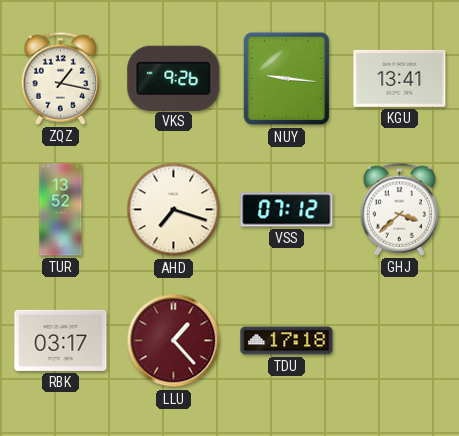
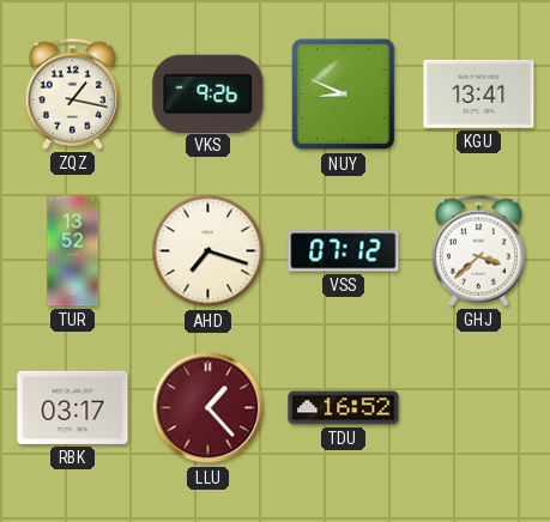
NUY: 9:16 -> 8:49
TDU: 17:18 -> 16:52
